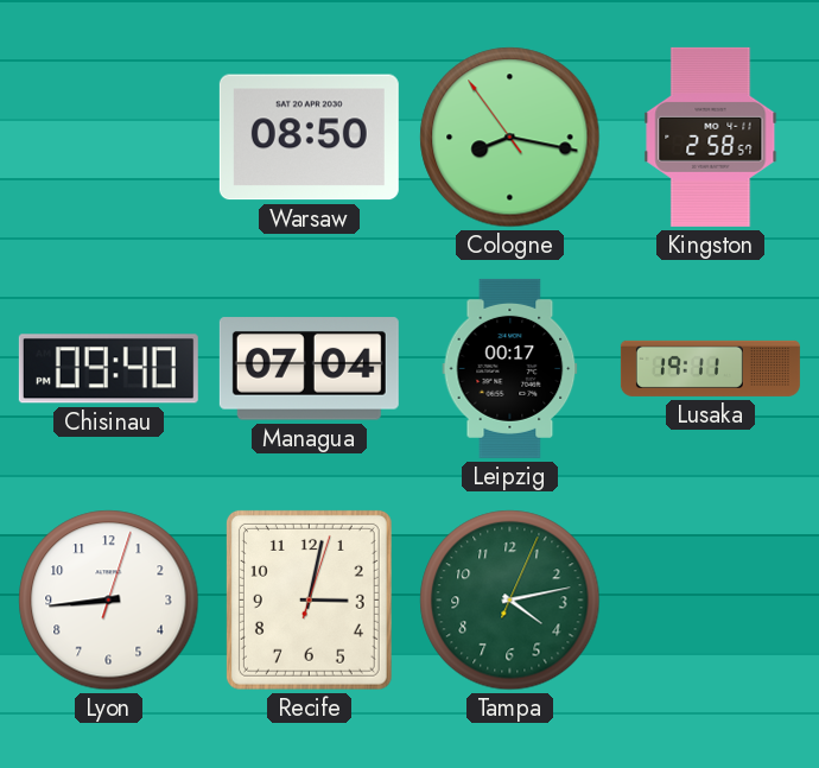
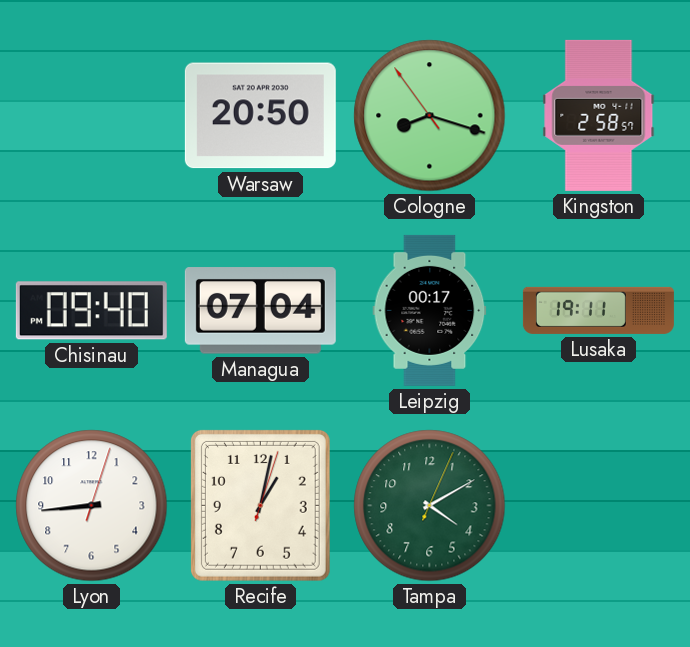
Warsaw: 08:50 -> 20:50
Cologne: 8:16 -> 8:17
Recife: 3:02 -> 1:02
Tampa: 4:13 -> 4:10
